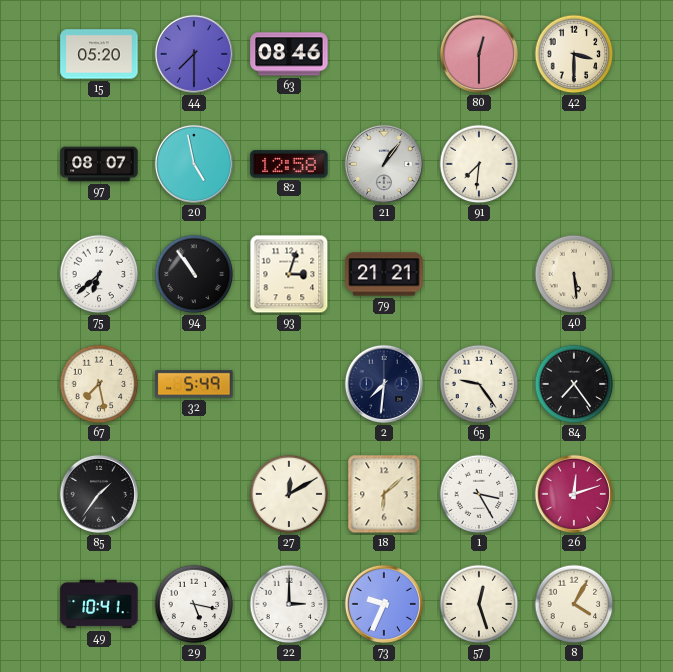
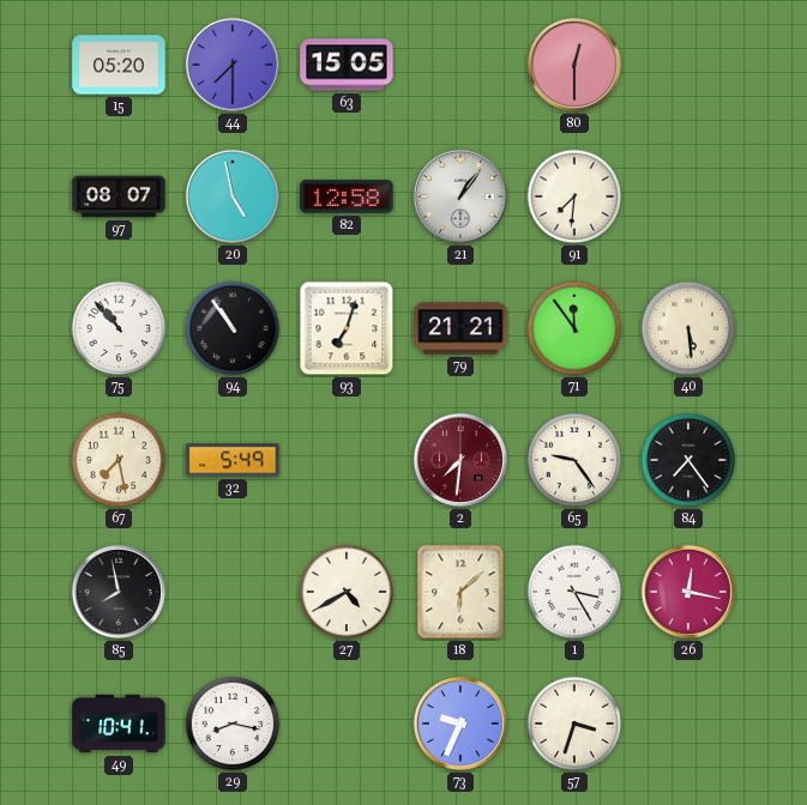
63: 08:46 -> 15:05
42: 3:30 -> none
75: 6:38 -> 10:53
93: 3:03 -> 7:03
71: none -> 11:54
2 dial: navy -> burgundy
85: 1:36 -> 7:58
27: 12:10 -> 4:40
26: 12:12 -> 12:17
29: 5:17 -> 8:17
22: 3:00 -> none
57: 12:27 -> 3:33
8: 4:05 -> none
